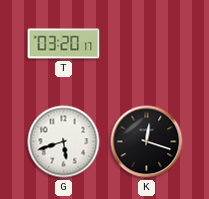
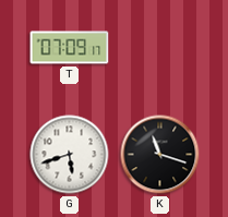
T: 03:20 -> 07:09
K: 12:18 -> 11:18
